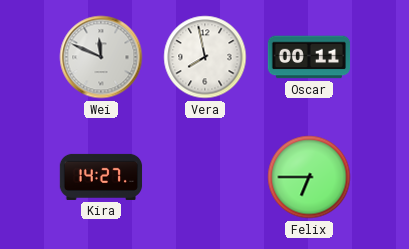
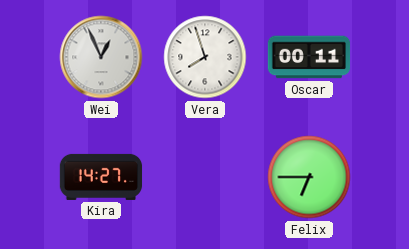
Wei: 11:49 -> 12:56
Vera: 7:58 -> 7:57
